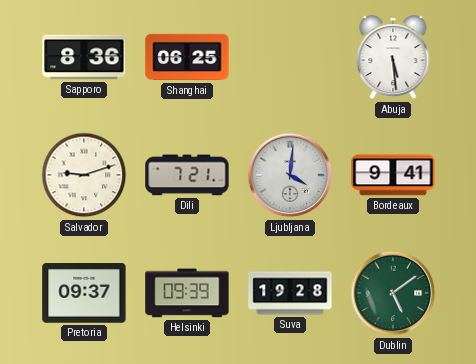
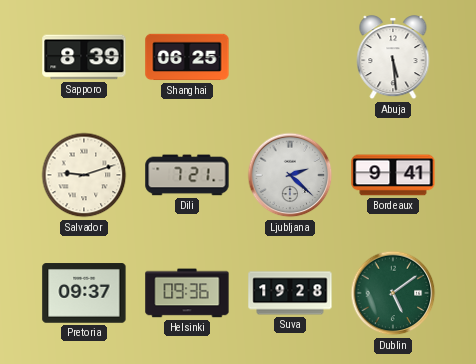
Sapporo: 8:36 -> 8:39
Ljubljana: 4:01 -> 2:22
Helsinki: 09:39 -> 09:36
